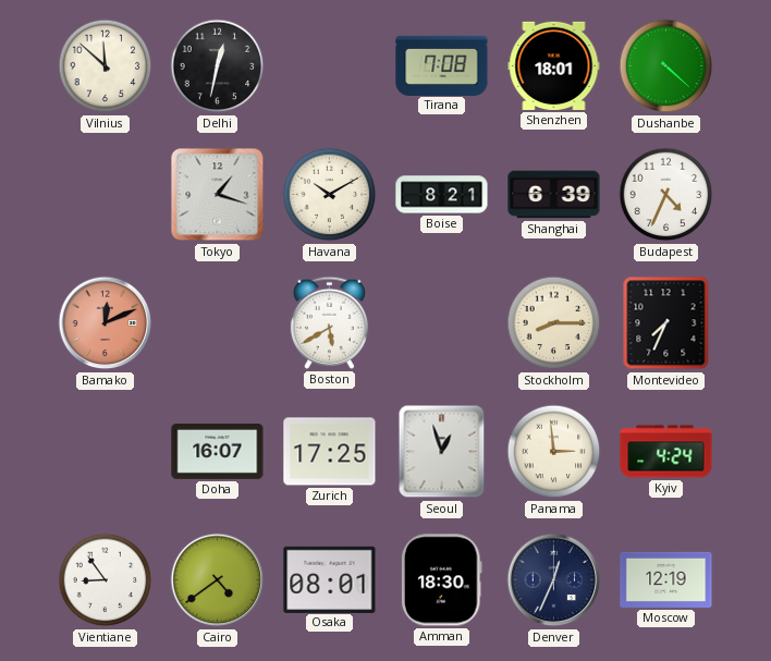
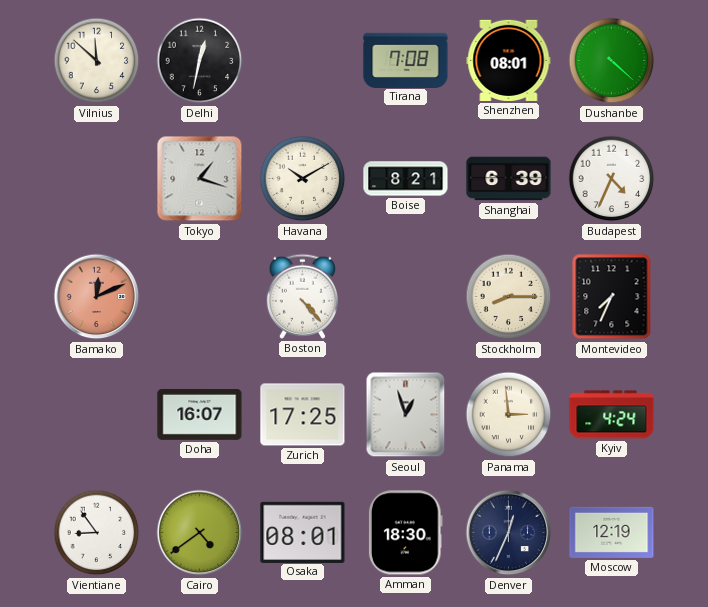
Shenzhen: 18:01 -> 08:01
Boston: 5:40 -> 4:23
